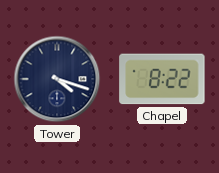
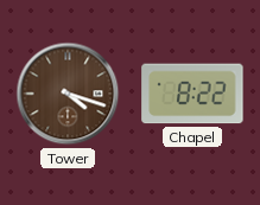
Tower dial: navy -> brown
